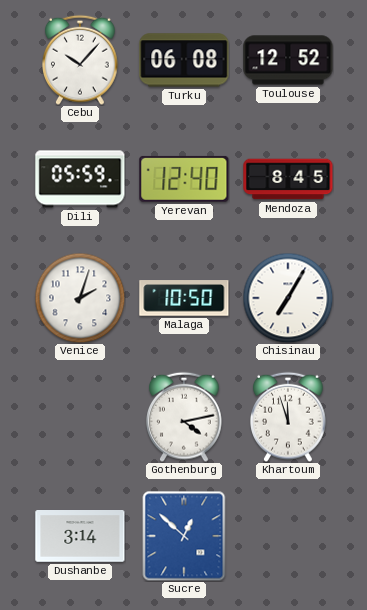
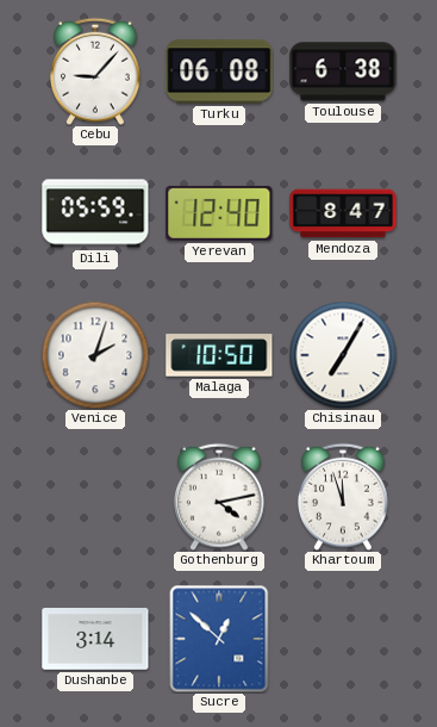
Cebu: 10:07 -> 9:07
Toulouse: 12:52 -> 6:38
Mendoza: 8:45 -> 8:47
